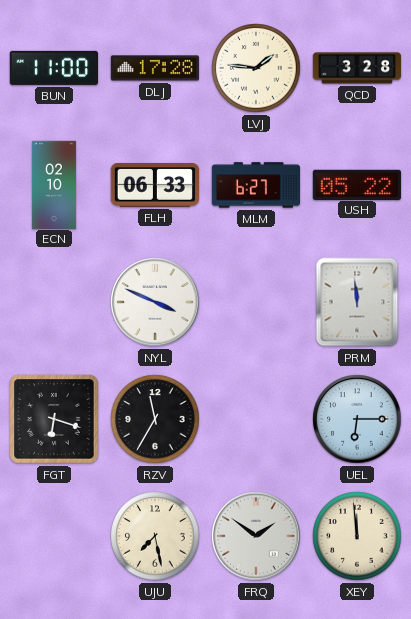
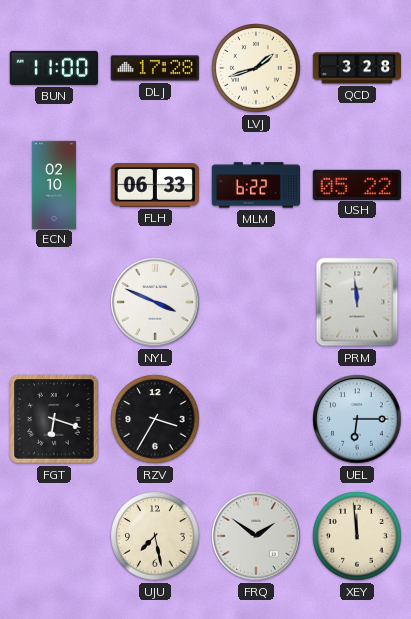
LVJ: 1:46 -> 1:42
MLM: 6:27 -> 6:22
RZV: 11:35 -> 3:35
